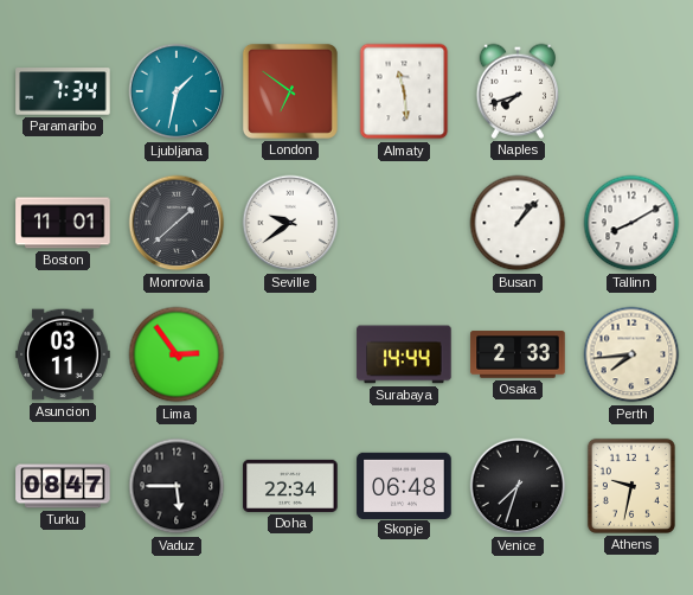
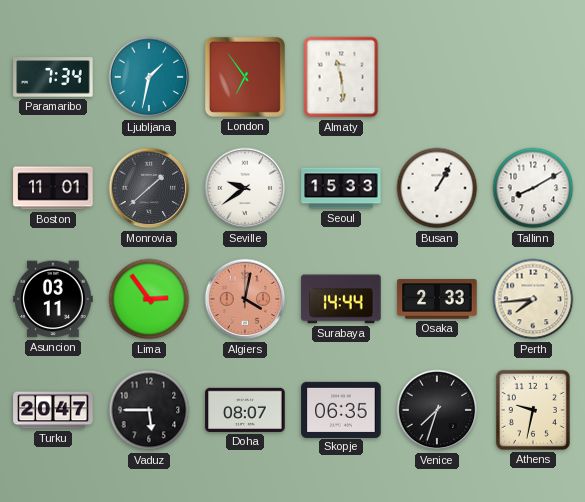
London: 6:51 -> 6:54
Naples: 7:42 -> none
Seoul: none -> 15:33
Busan: 1:07 -> 1:05
Algiers: none -> 4:02
Turku: 08:47 -> 20:47
Doha: 22:34 -> 08:07
Skopje: 06:48 -> 06:35
